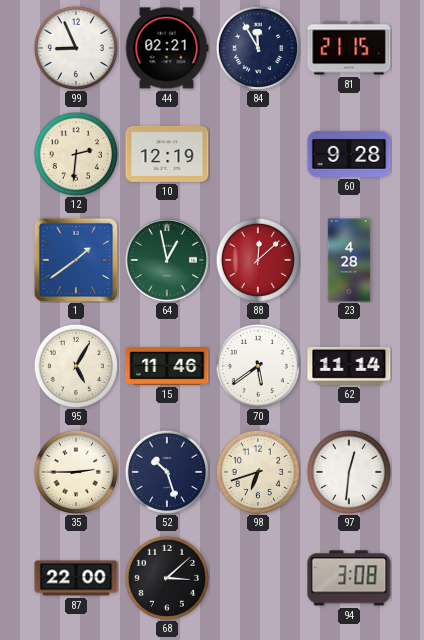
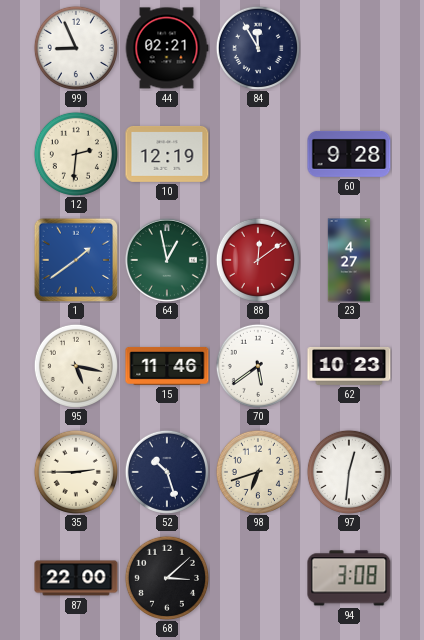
81: 21:15 -> none
88: 12:08 -> 12:09
23: 4:28 -> 4:27
95: 5:05 -> 5:17
62: 11:14 -> 10:23
